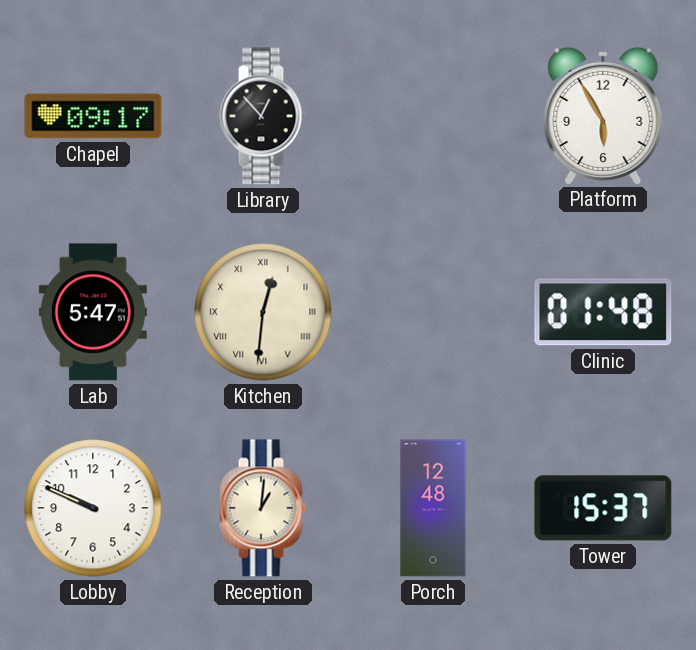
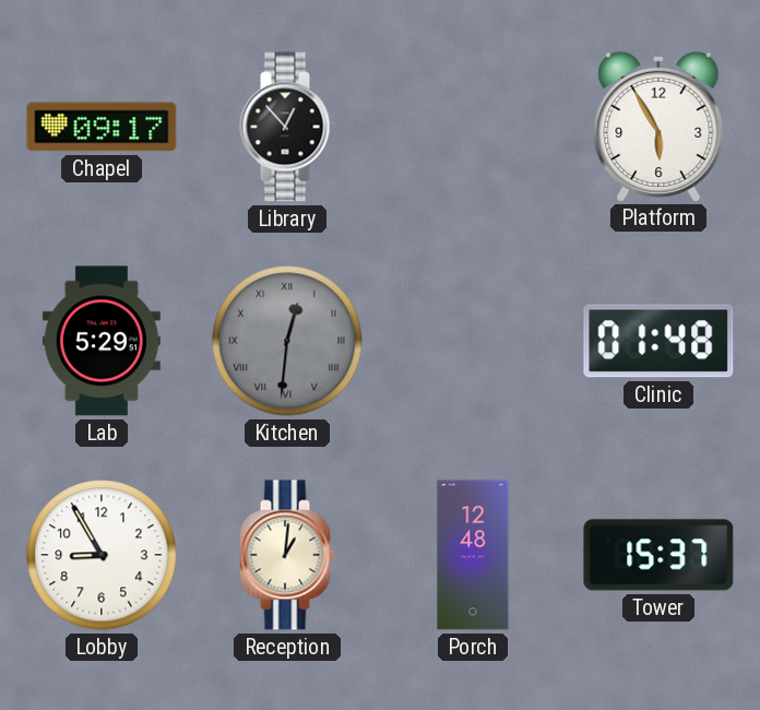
Lab: 5:47 -> 5:29
Kitchen dial: cream -> grey
Lobby: 9:49 -> 8:55
